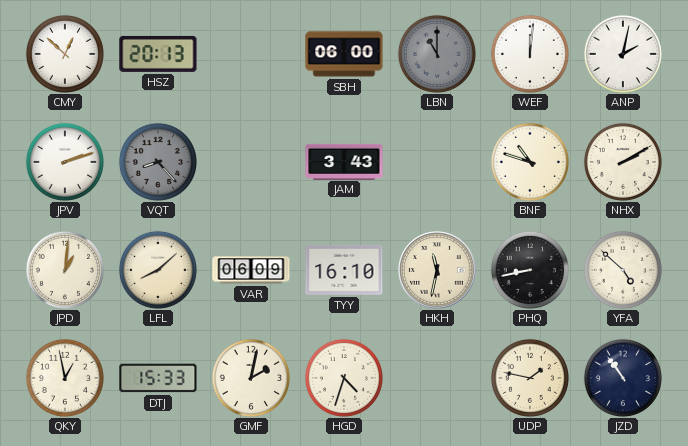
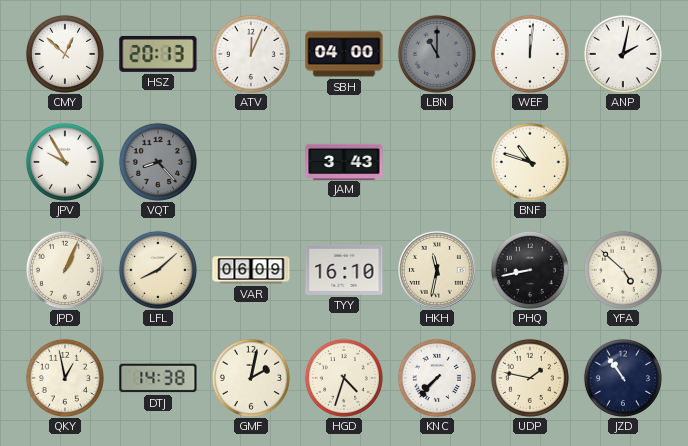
ATV: none -> 12:04
SBH: 06:00 -> 04:00
JPV: 2:12 -> 9:55
NHX: 2:10 -> none
JPD: 1:01 -> 1:04
DTJ: 15:33 -> 14:38
KNC: none -> 7:37
